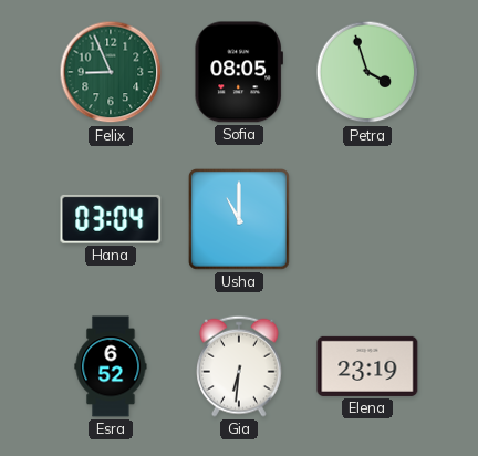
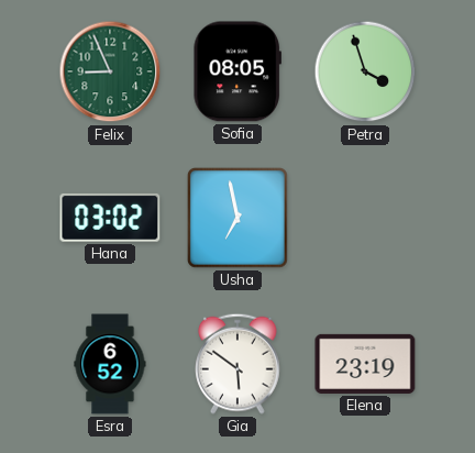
Hana: 03:04 -> 03:02
Usha: 11:00 -> 6:58
Gia: 6:31 -> 5:51
